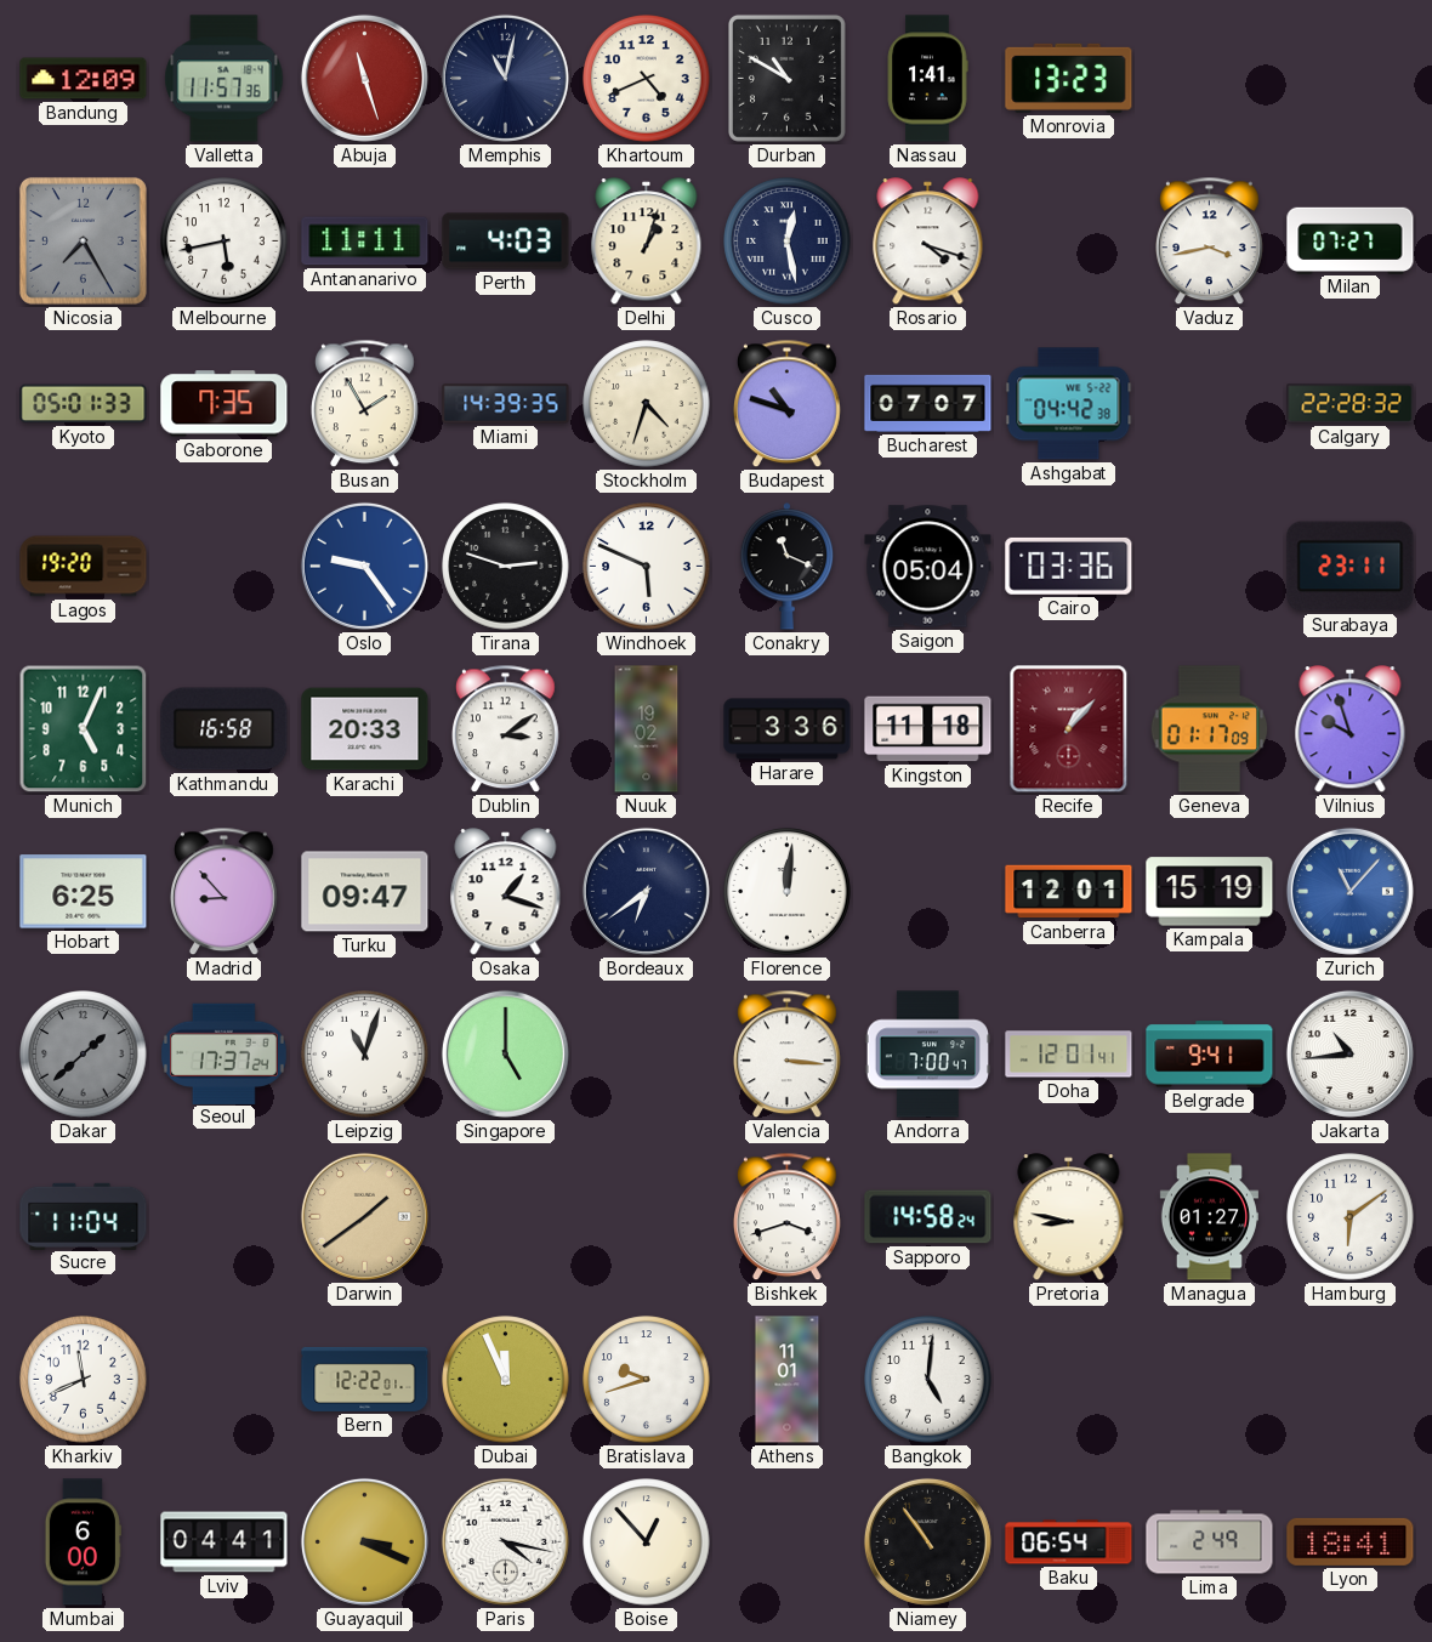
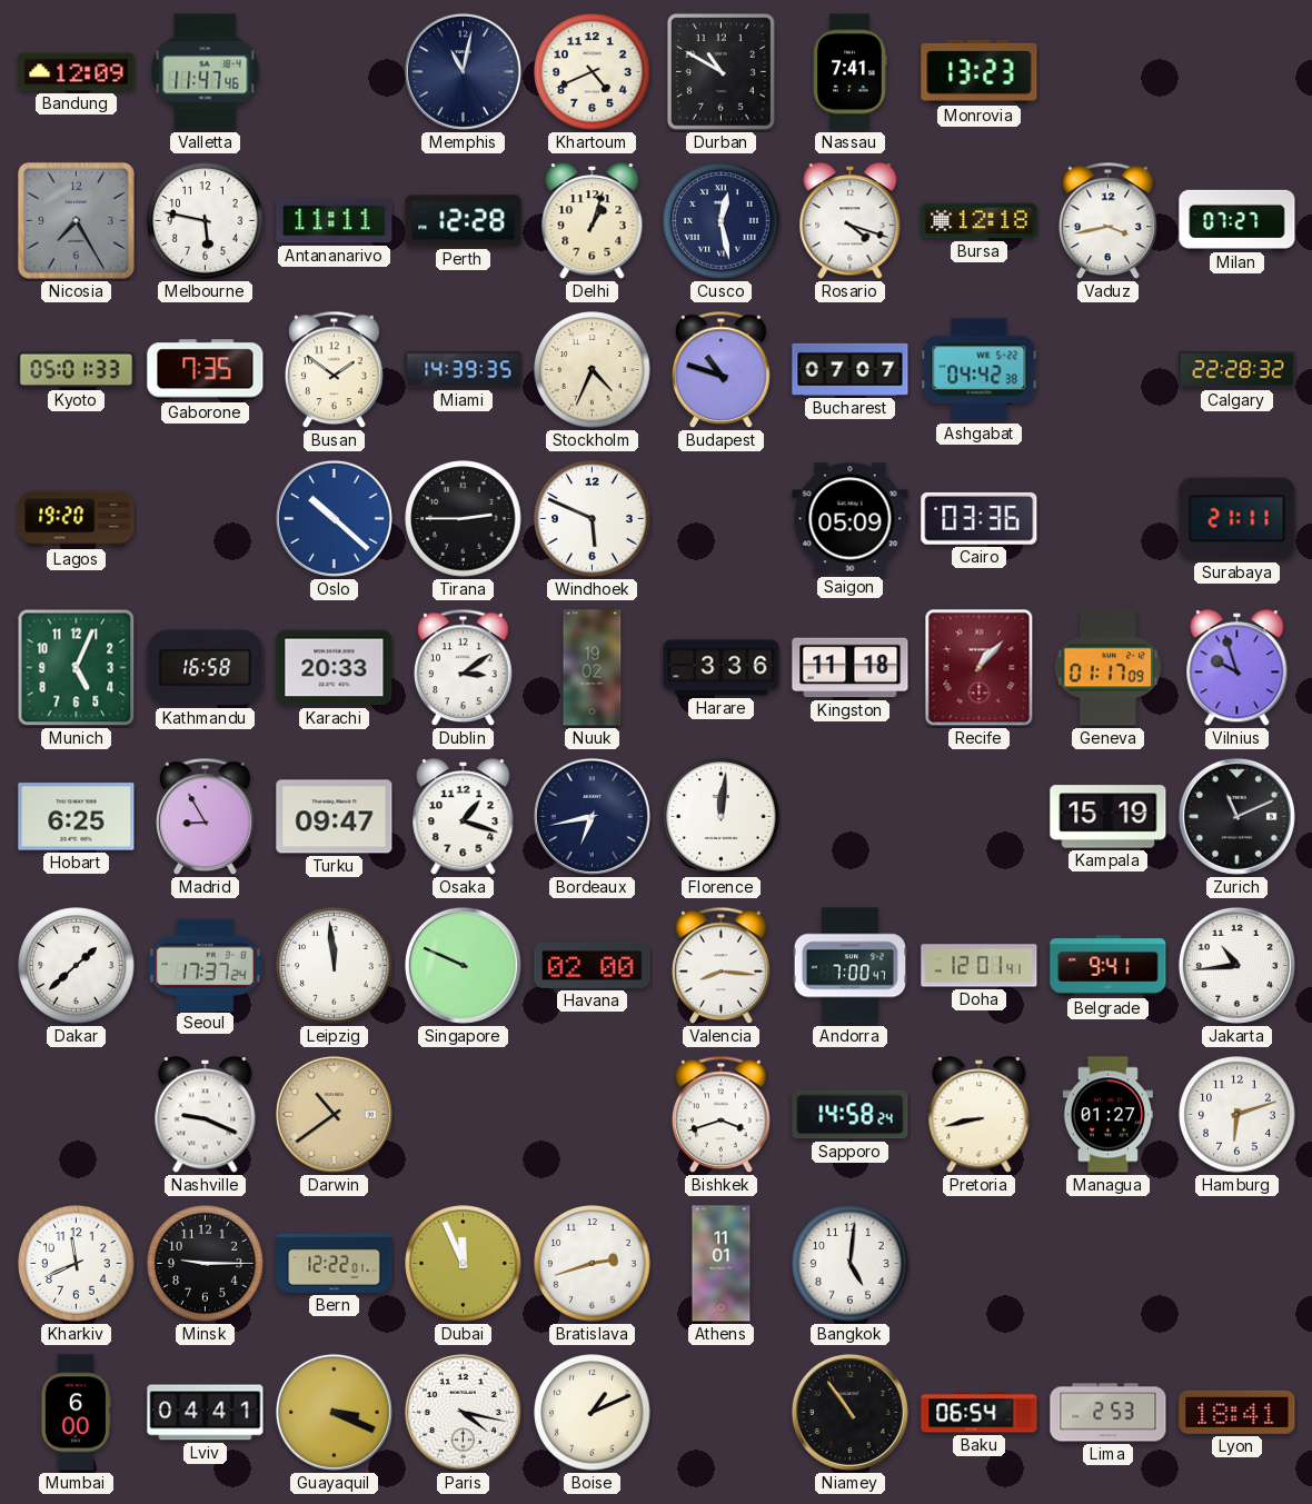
Valletta: 11:57 -> 11:47
Abuja: 11:27 -> none
Nassau: 1:41 -> 7:41
Melbourne: 5:43 -> 5:47
Perth: 4:03 -> 12:28
Bursa: none -> 12:18
Busan: 1:55 -> 1:51
Stockholm: 4:33 -> 4:34
Oslo: 9:24 -> 10:22
Tirana: 2:48 -> 2:45
Conakry: 11:19 -> none
Saigon: 05:04 -> 05:09
Surabaya: 23:11 -> 21:11
Madrid: 8:53 -> 8:55
Bordeaux: 6:39 -> 6:43
Canberra: 12:01 -> none
Zurich: 11:07 -> 11:11
Zurich dial: blue -> black
Dakar dial: grey -> white
Leipzig: 11:03 -> 11:59
Singapore: 5:00 -> 9:49
Havana: none -> 02:00
Valencia: 3:16 -> 8:16
Sucre: 11:04 -> none
Nashville: none -> 9:19
Darwin: 1:39 -> 10:39
Pretoria: 8:47 -> 8:43
Hamburg: 6:09 -> 6:12
Minsk: none -> 9:15
Bratislava: 9:42 -> 2:42
Boise: 12:53 -> 1:11
Lima: 2:49 -> 2:53
